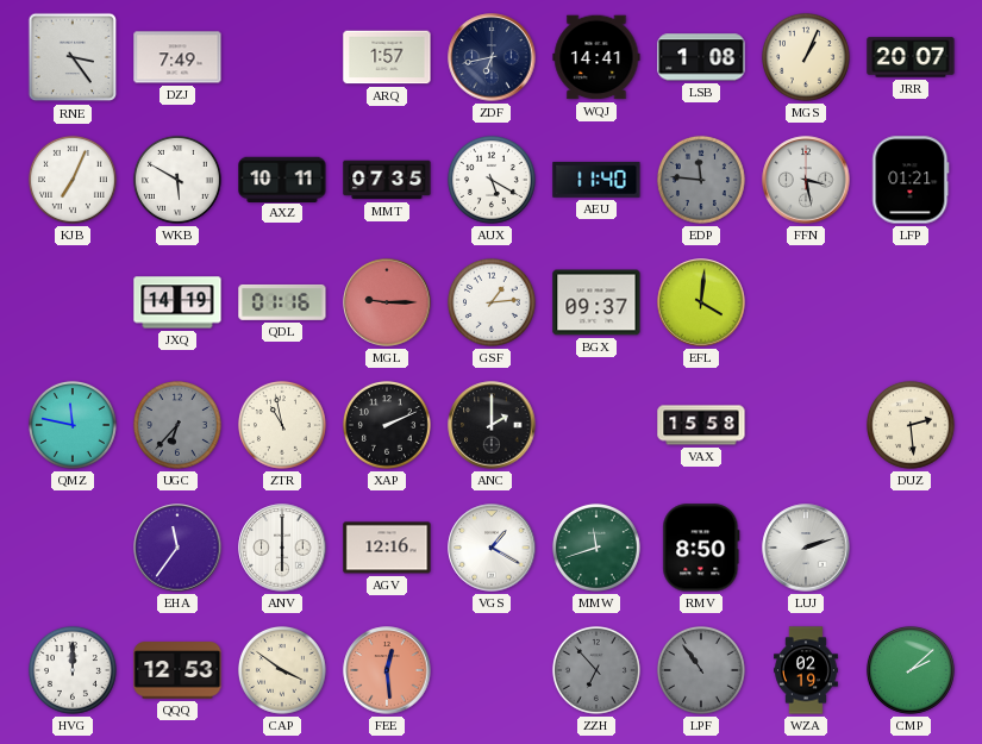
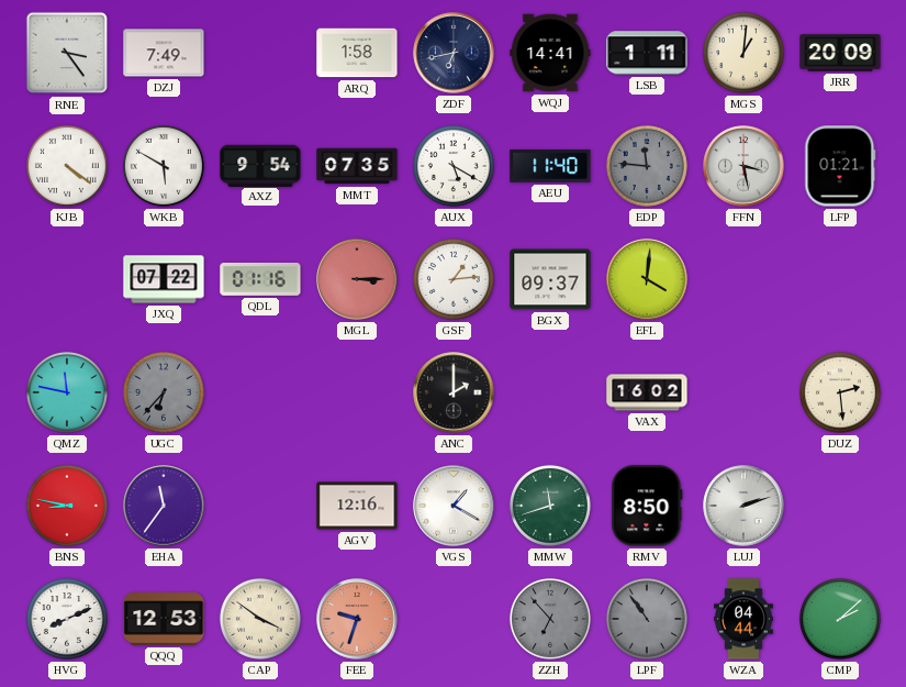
ARQ: 1:57 -> 1:58
LSB: 1:08 -> 1:11
MGS: 1:04 -> 1:01
JRR: 20:07 -> 20:09
KJB: 7:04 -> 4:21
AXZ: 10:11 -> 9:54
JXQ: 14:19 -> 07:22
MGL: 9:15 -> 3:15
ZTR: 10:58 -> none
XAP: 2:11 -> none
VAX: 15:58 -> 16:02
BNS: none -> 8:47
ANV: 6:00 -> none
HVG: 12:00 -> 8:11
FEE: 12:29 -> 9:33
WZA: 02:19 -> 04:44
